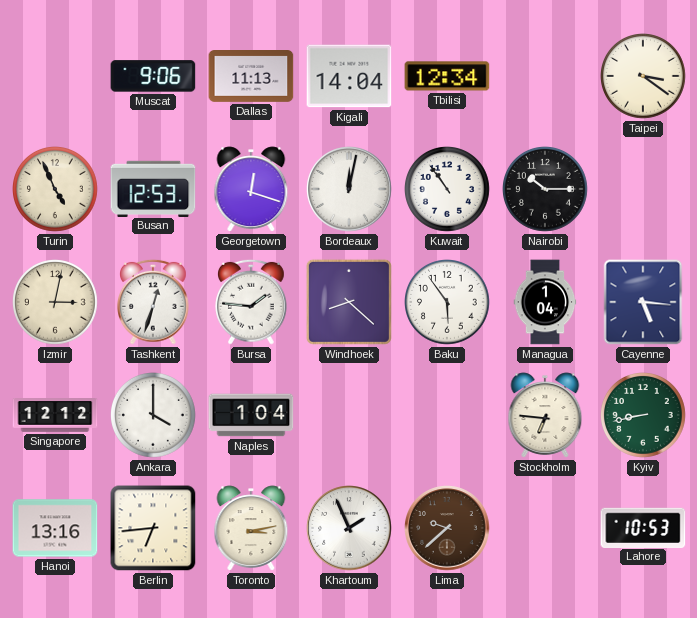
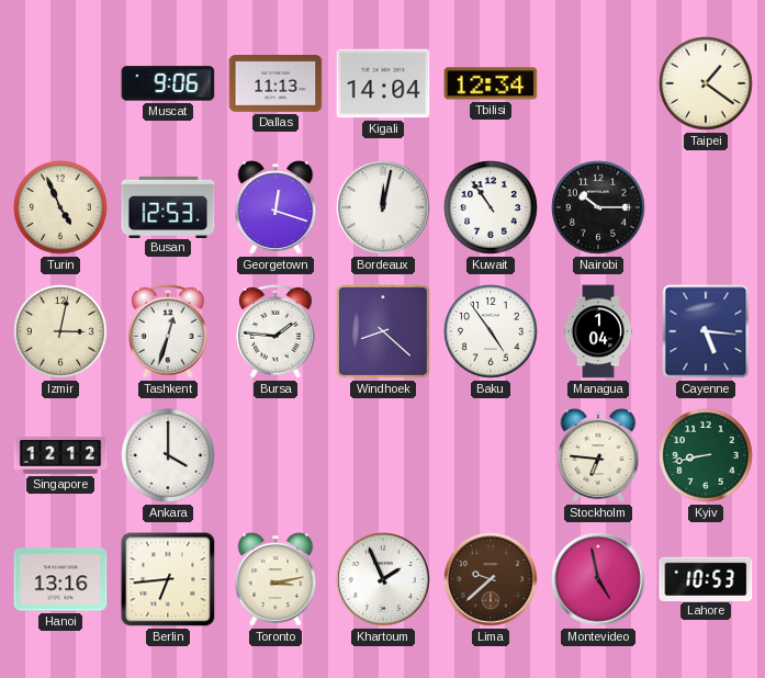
Taipei: 3:21 -> 1:21
Baku: 5:54 -> 4:54
Naples: 1:04 -> none
Montevideo: none -> 4:58
